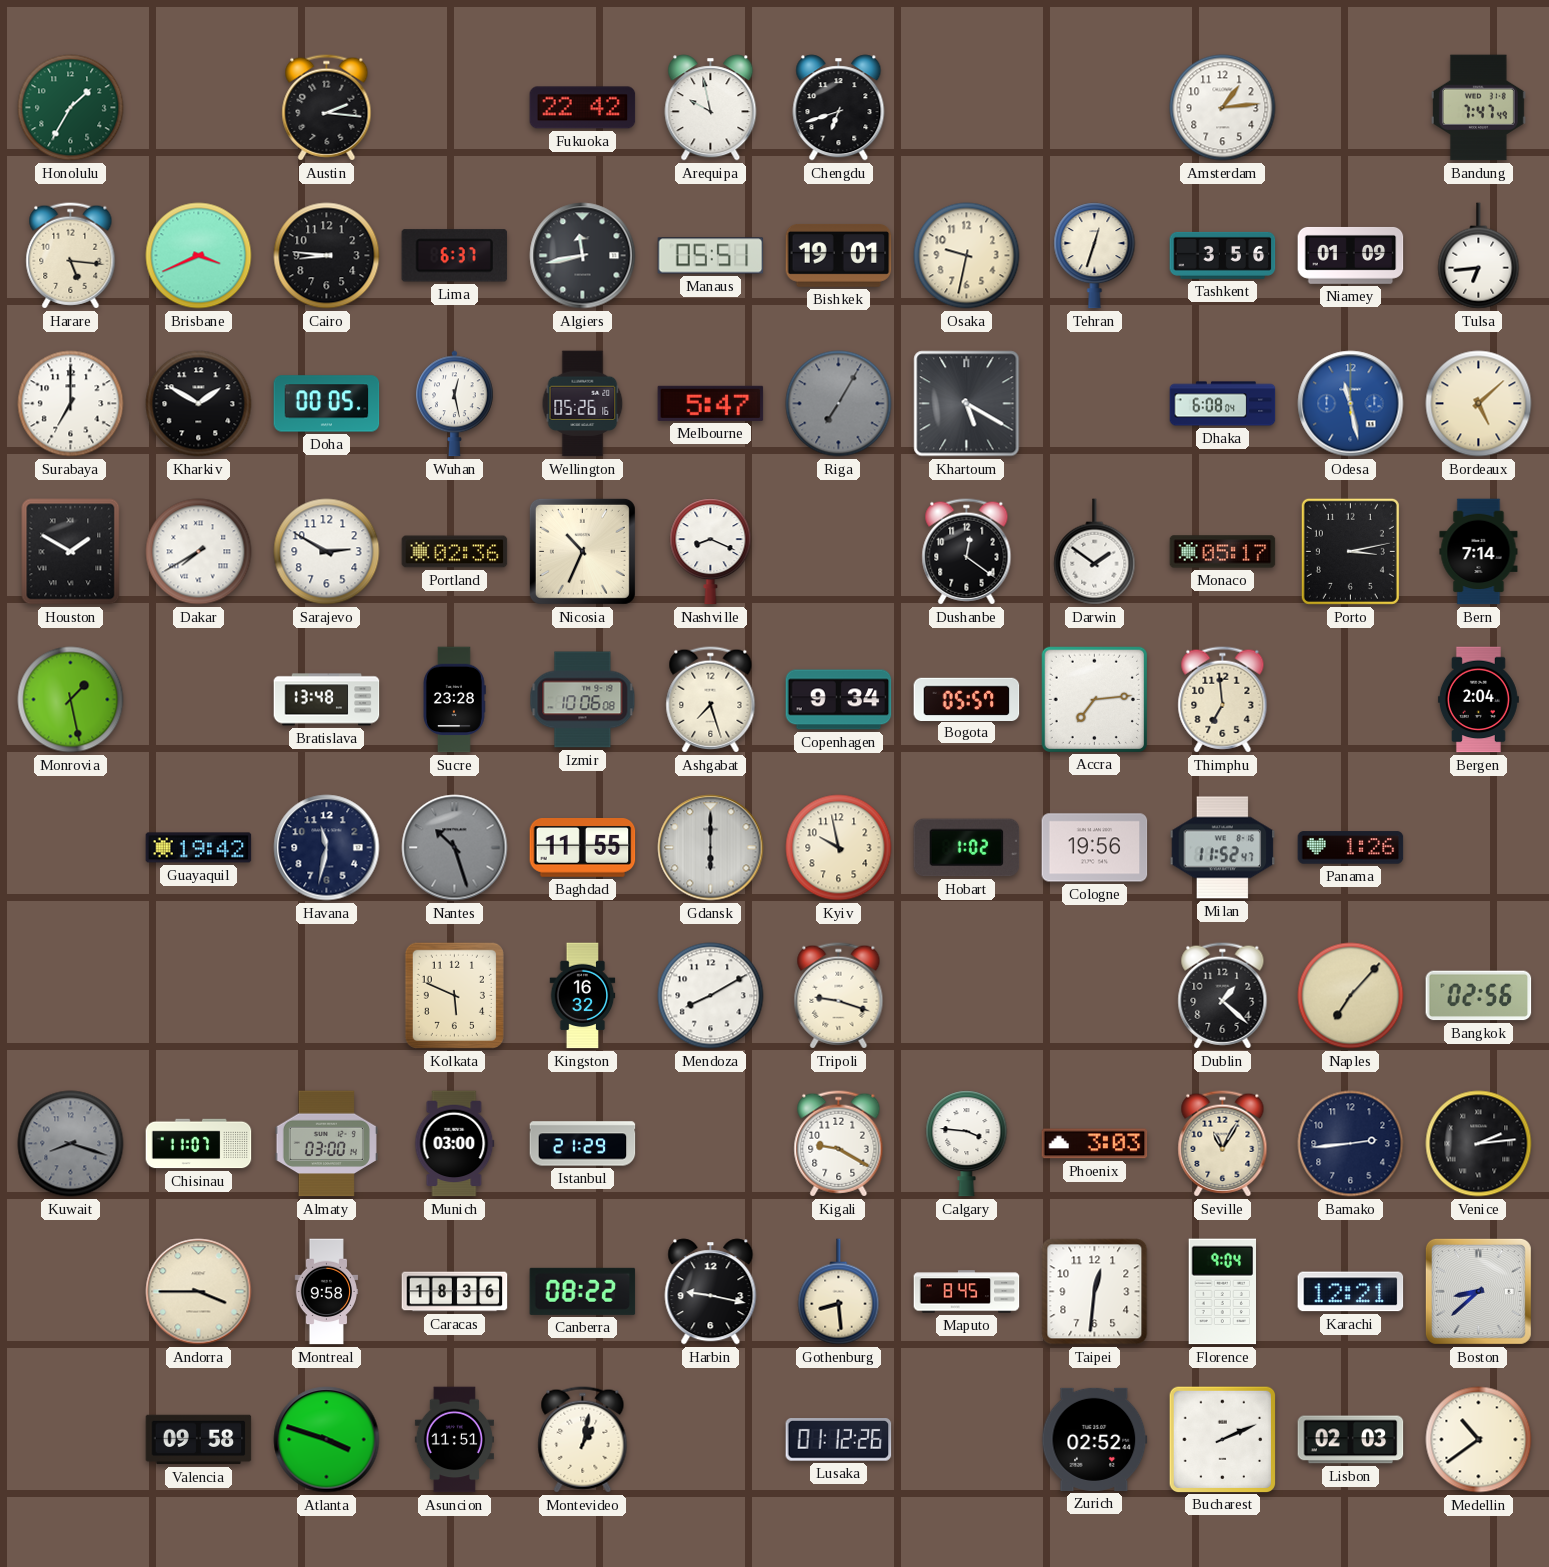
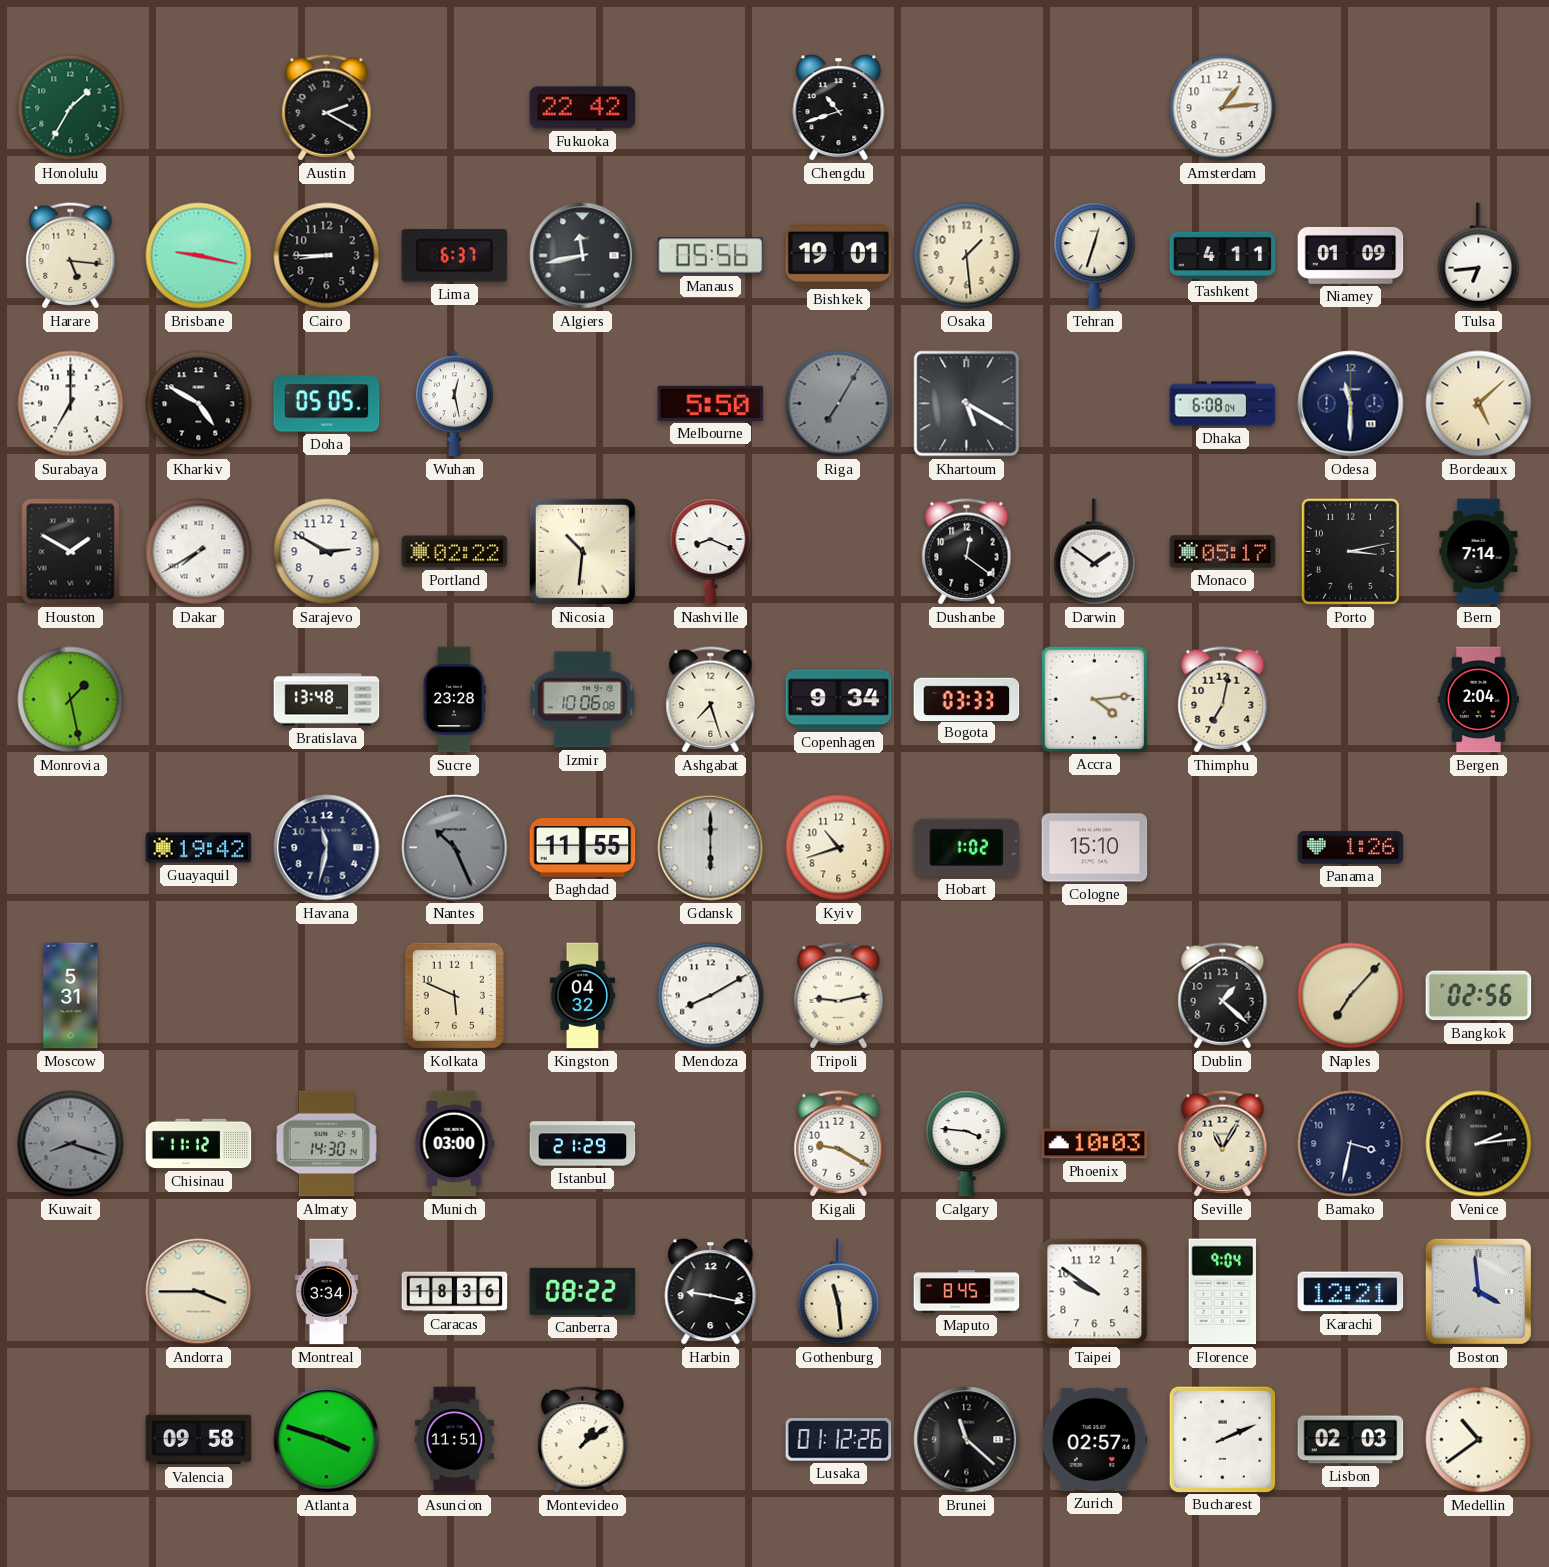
Austin: 2:16 -> 2:20
Arequipa: 9:58 -> none
Chengdu: 6:42 -> 10:42
Bandung: 7:47 -> none
Brisbane: 3:41 -> 9:17
Cairo: 8:46 -> 8:45
Manaus: 05:51 -> 05:56
Osaka: 9:32 -> 1:29
Tashkent: 3:56 -> 4:11
Kharkiv: 1:50 -> 4:50
Doha: 00:05 -> 05:05
Wellington: 05:26 -> none
Melbourne: 5:47 -> 5:50
Odesa: 11:28 -> 11:30
Odesa dial: blue -> navy
Portland: 02:36 -> 02:22
Nicosia: 10:34 -> 10:31
Bogota: 05:57 -> 03:33
Accra: 7:14 -> 4:14
Thimphu: 6:59 -> 7:02
Nantes: 10:27 -> 10:26
Kyiv: 9:58 -> 10:42
Cologne: 19:56 -> 15:10
Milan: 11:52 -> none
Moscow: none -> 5:31
Kingston: 16:32 -> 04:32
Tripoli: 9:18 -> 9:13
Chisinau: 11:07 -> 11:12
Almaty: 03:00 -> 14:30
Phoenix: 3:03 -> 10:03
Bamako: 2:44 -> 3:32
Montreal: 9:58 -> 3:34
Gothenburg: 8:29 -> 11:29
Taipei: 12:31 -> 9:51
Boston: 8:38 -> 3:59
Montevideo: 1:02 -> 1:09
Brunei: none -> 11:22
Zurich: 02:52 -> 02:57
